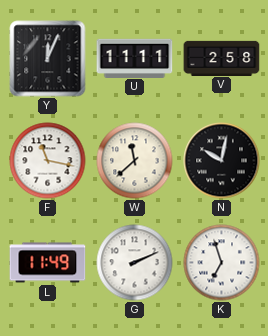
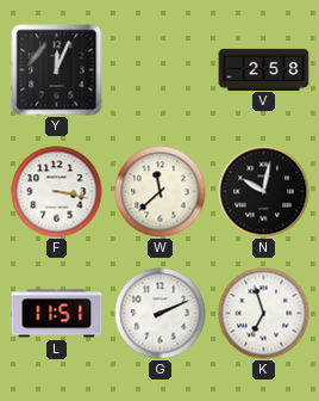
U: 11:11 -> none
F: 11:17 -> 3:17
L: 11:49 -> 11:51
